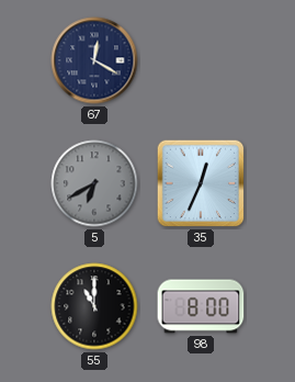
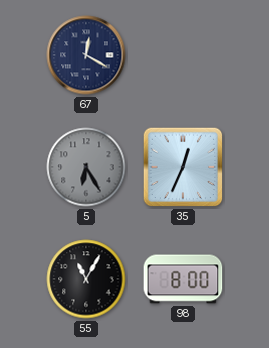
5: 6:40 -> 6:25
55: 11:00 -> 11:05
